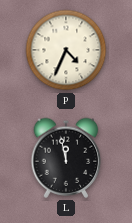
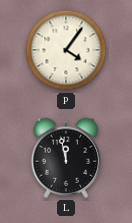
P: 4:34 -> 4:06
